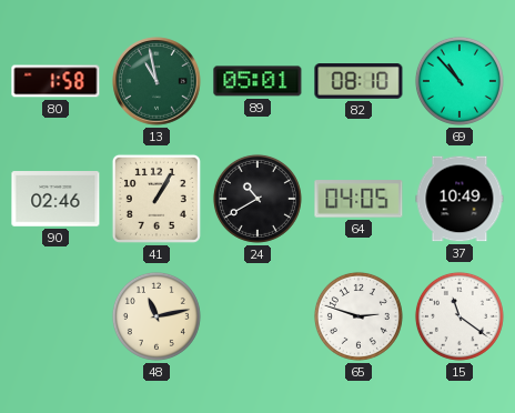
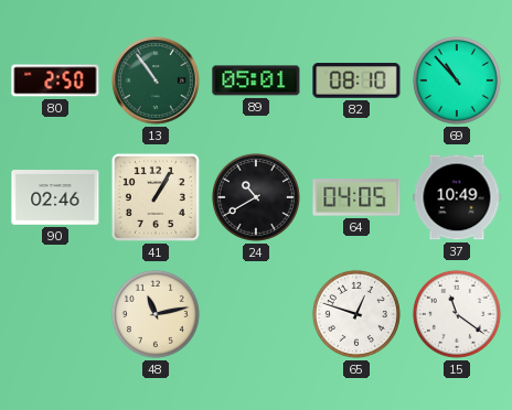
80: 1:58 -> 2:50
13: 10:58 -> 10:54
65: 2:48 -> 12:48
